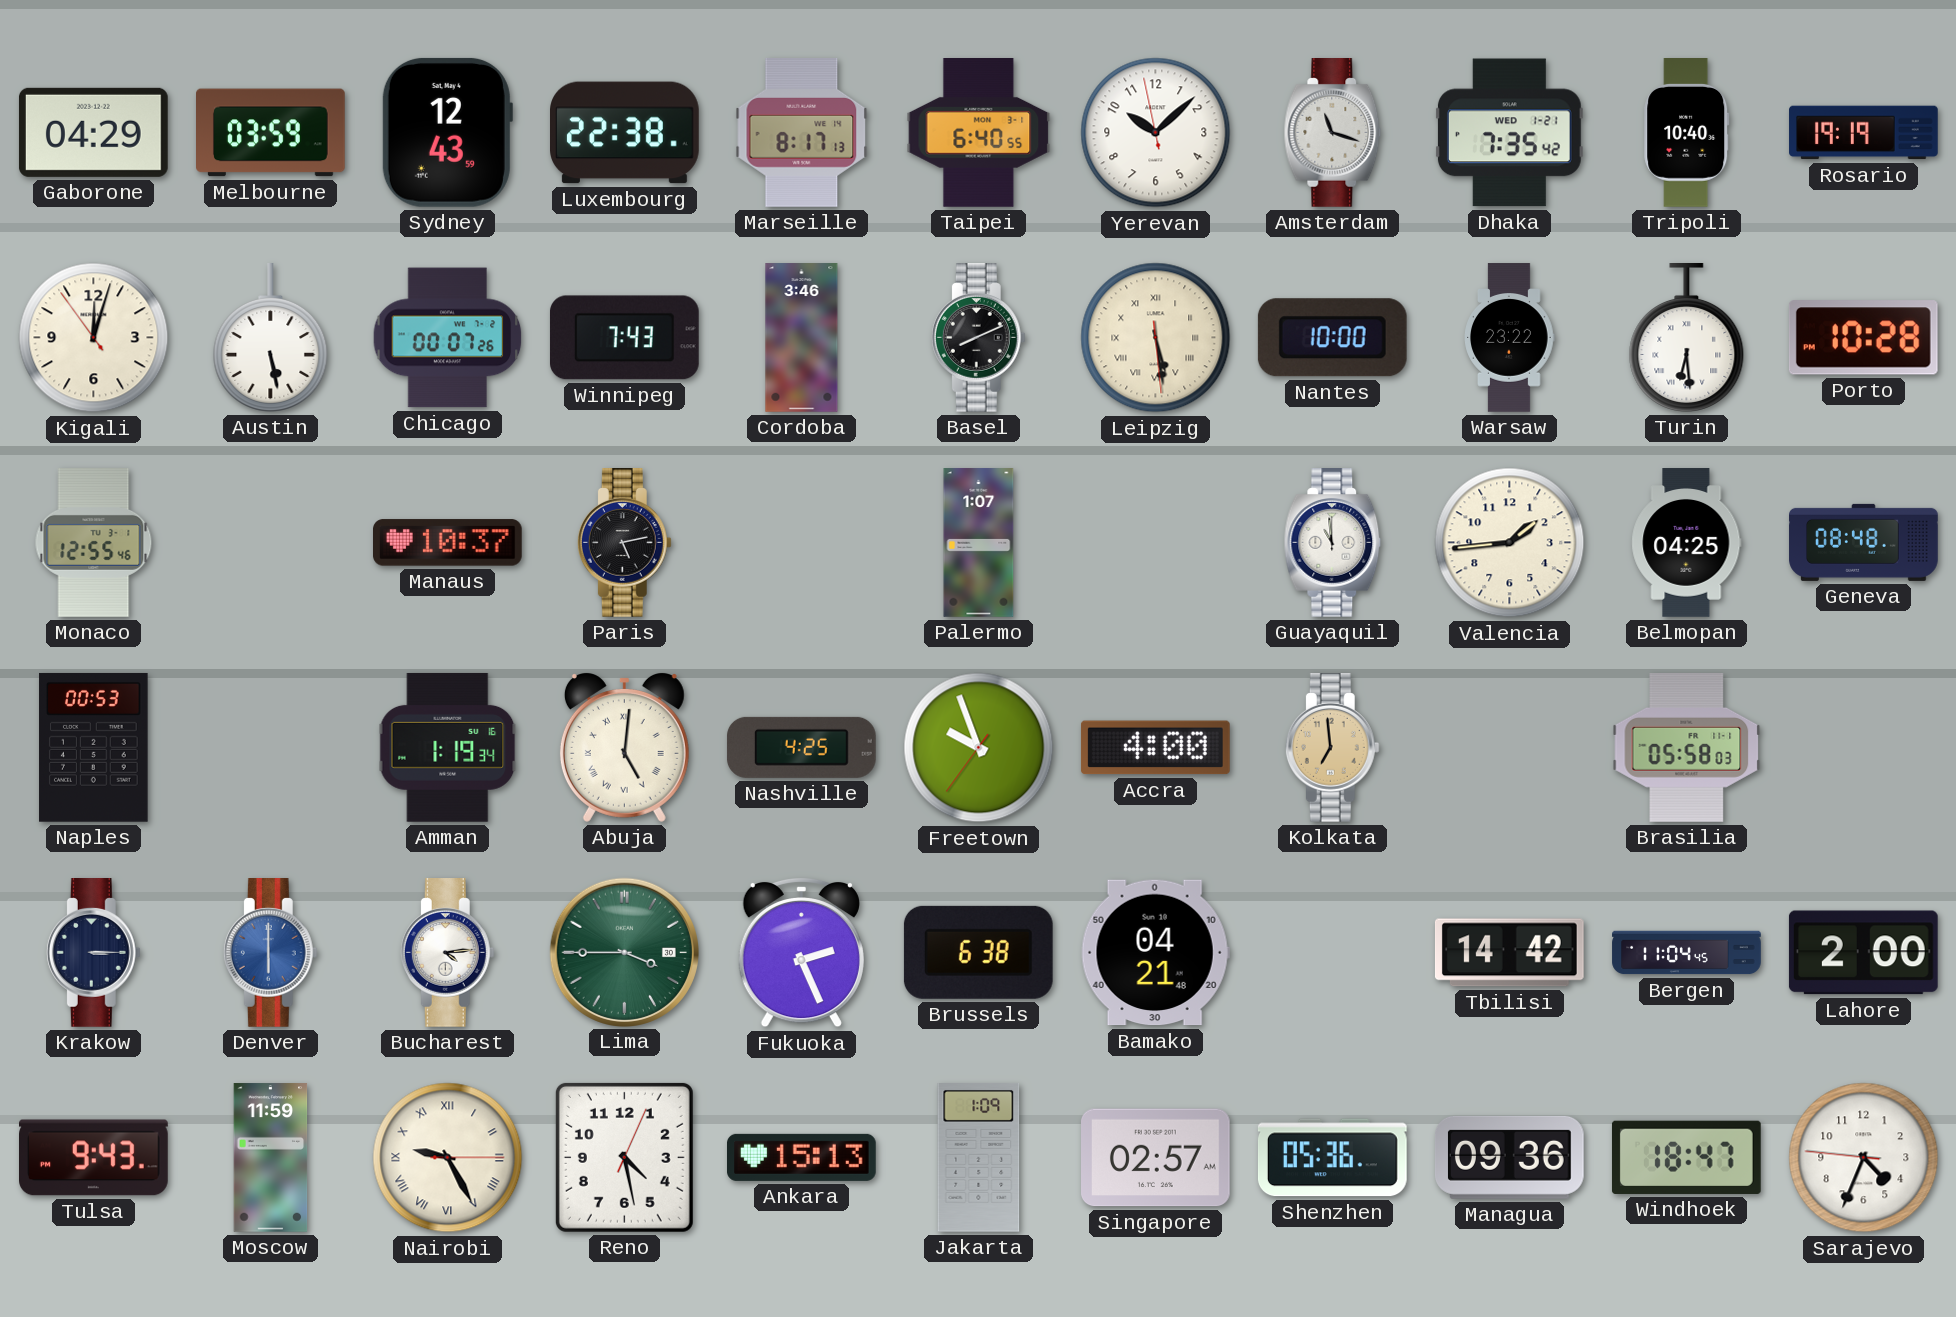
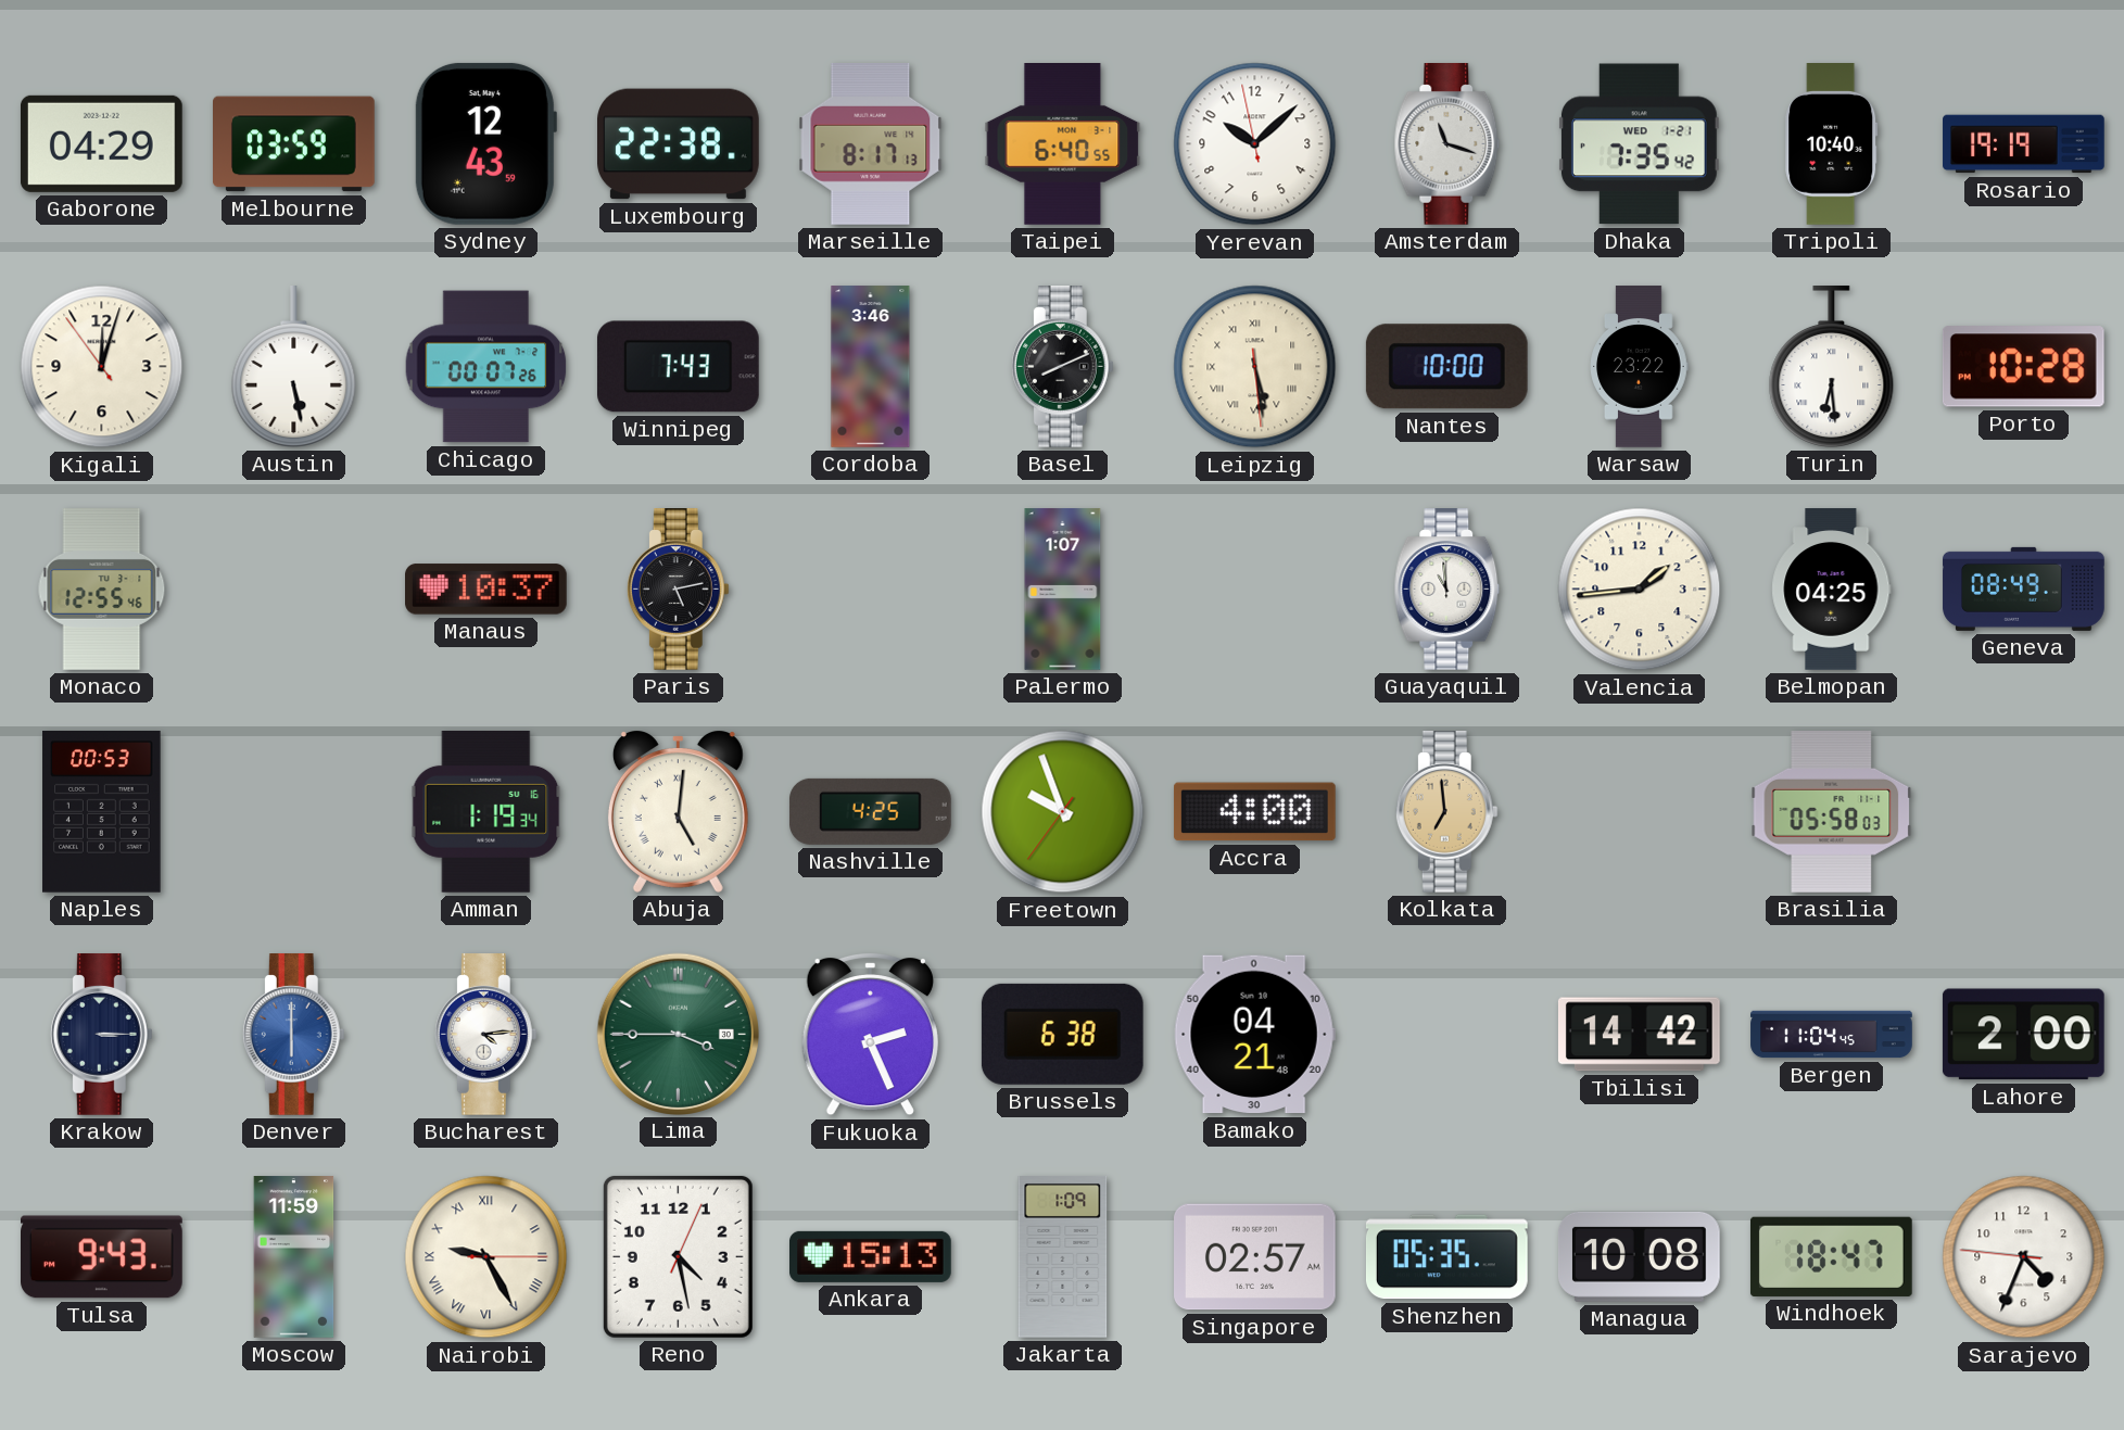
Geneva: 08:48 -> 08:49
Shenzhen: 05:36 -> 05:35
Managua: 09:36 -> 10:08
